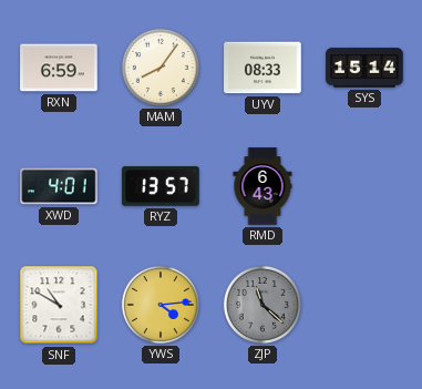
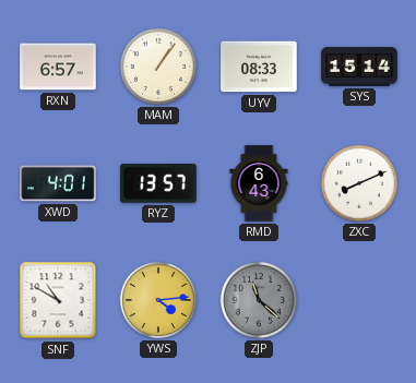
RXN: 6:59 -> 6:57
MAM: 8:06 -> 1:06
ZXC: none -> 8:11
